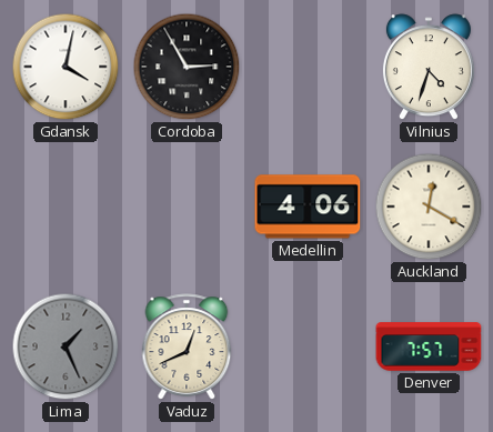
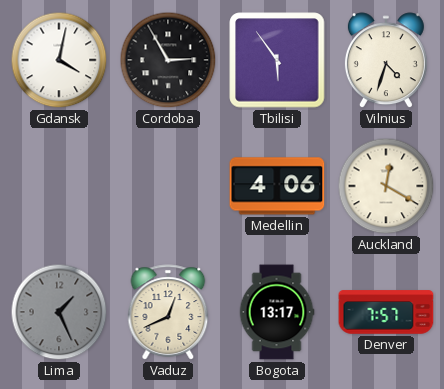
Tbilisi: none -> 5:54
Bogota: none -> 13:17
